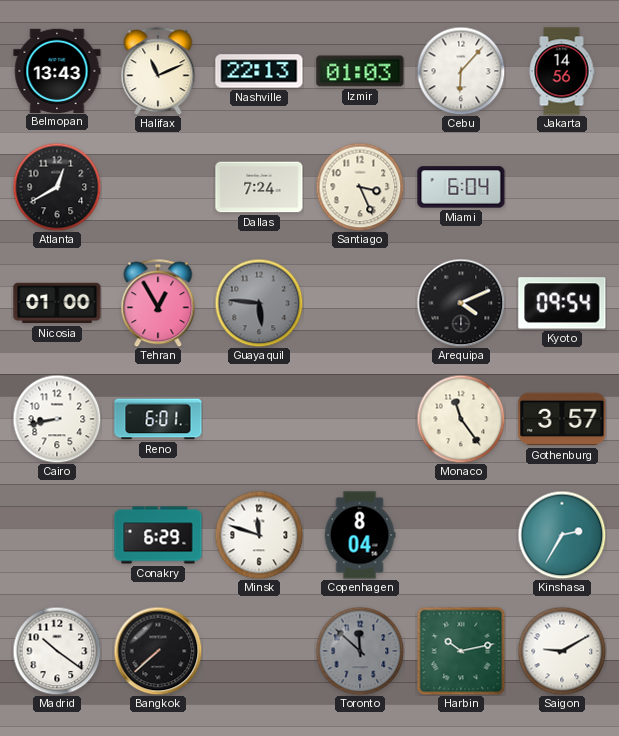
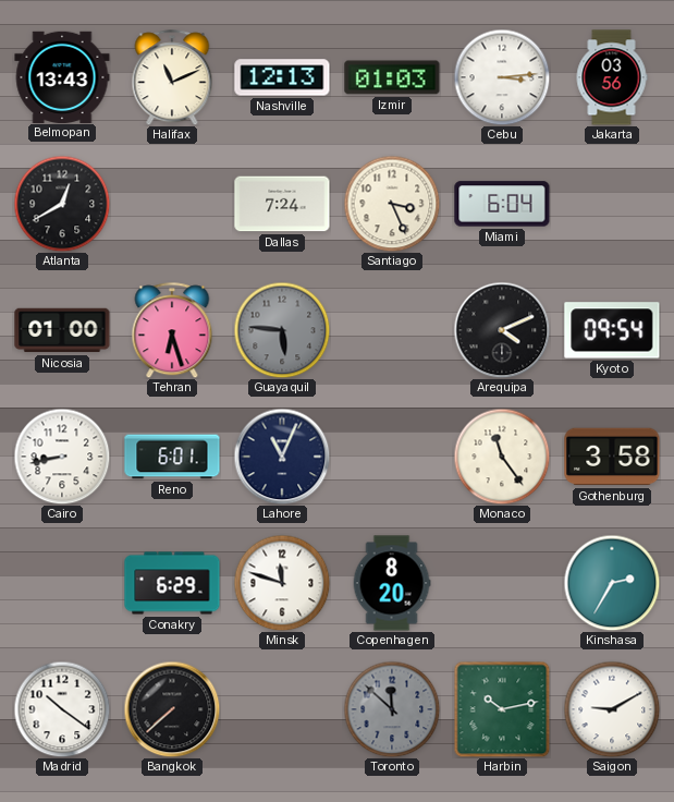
Nashville: 22:13 -> 12:13
Cebu: 6:07 -> 3:14
Jakarta: 14:56 -> 03:56
Tehran: 12:55 -> 6:27
Lahore: none -> 11:04
Gothenburg: 3:57 -> 3:58
Copenhagen: 8:04 -> 8:20
